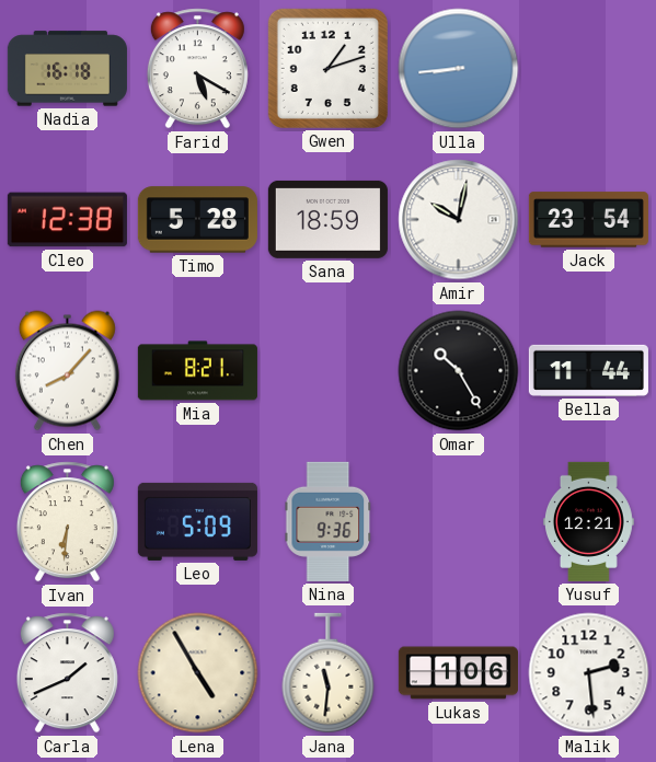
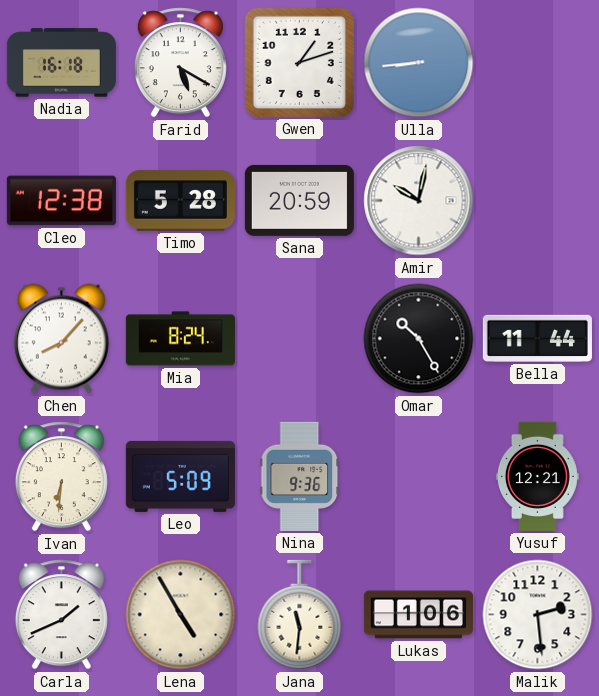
Sana: 18:59 -> 20:59
Jack: 23:54 -> none
Mia: 8:21 -> 8:24
